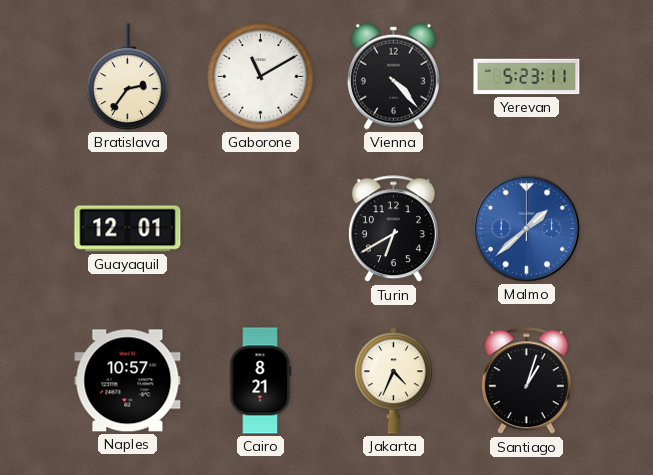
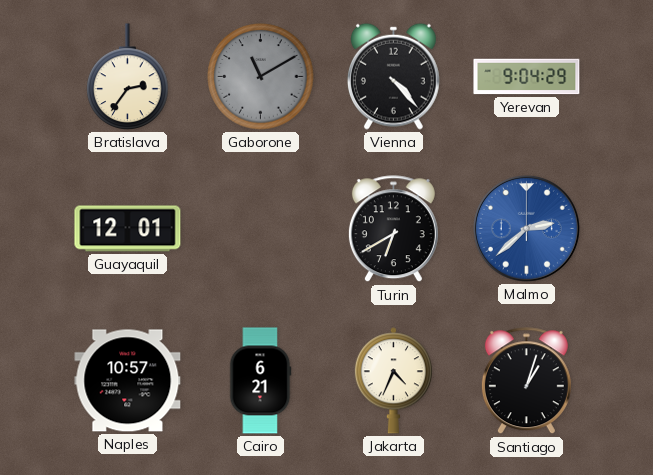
Gaborone dial: white -> grey
Yerevan: 5:23 -> 9:04
Malmo: 1:38 -> 2:38
Cairo: 8:21 -> 6:21
